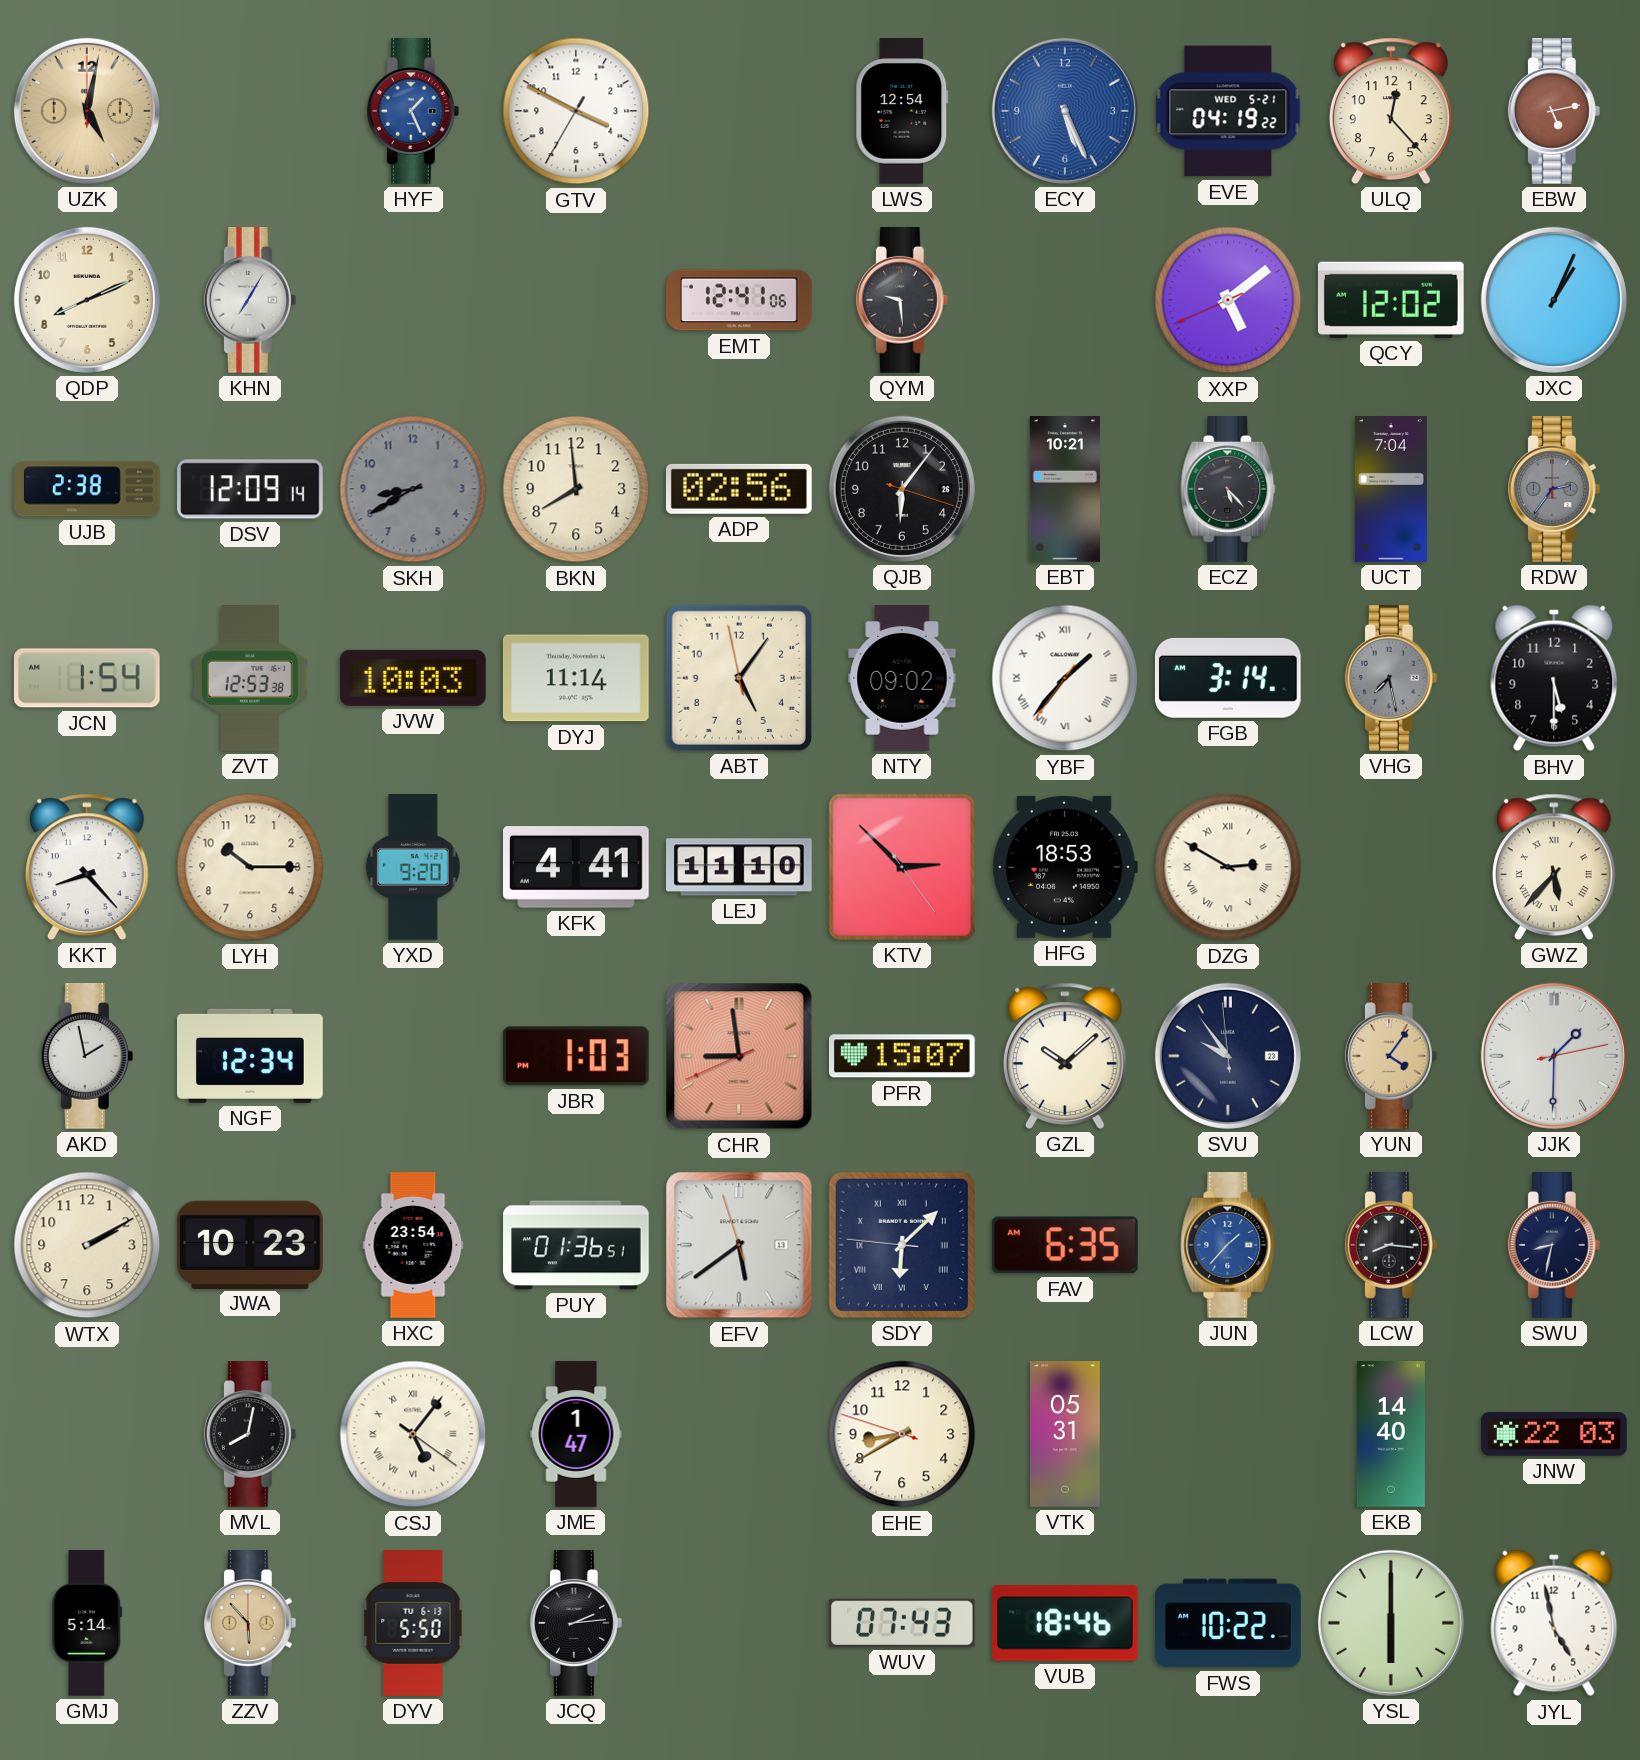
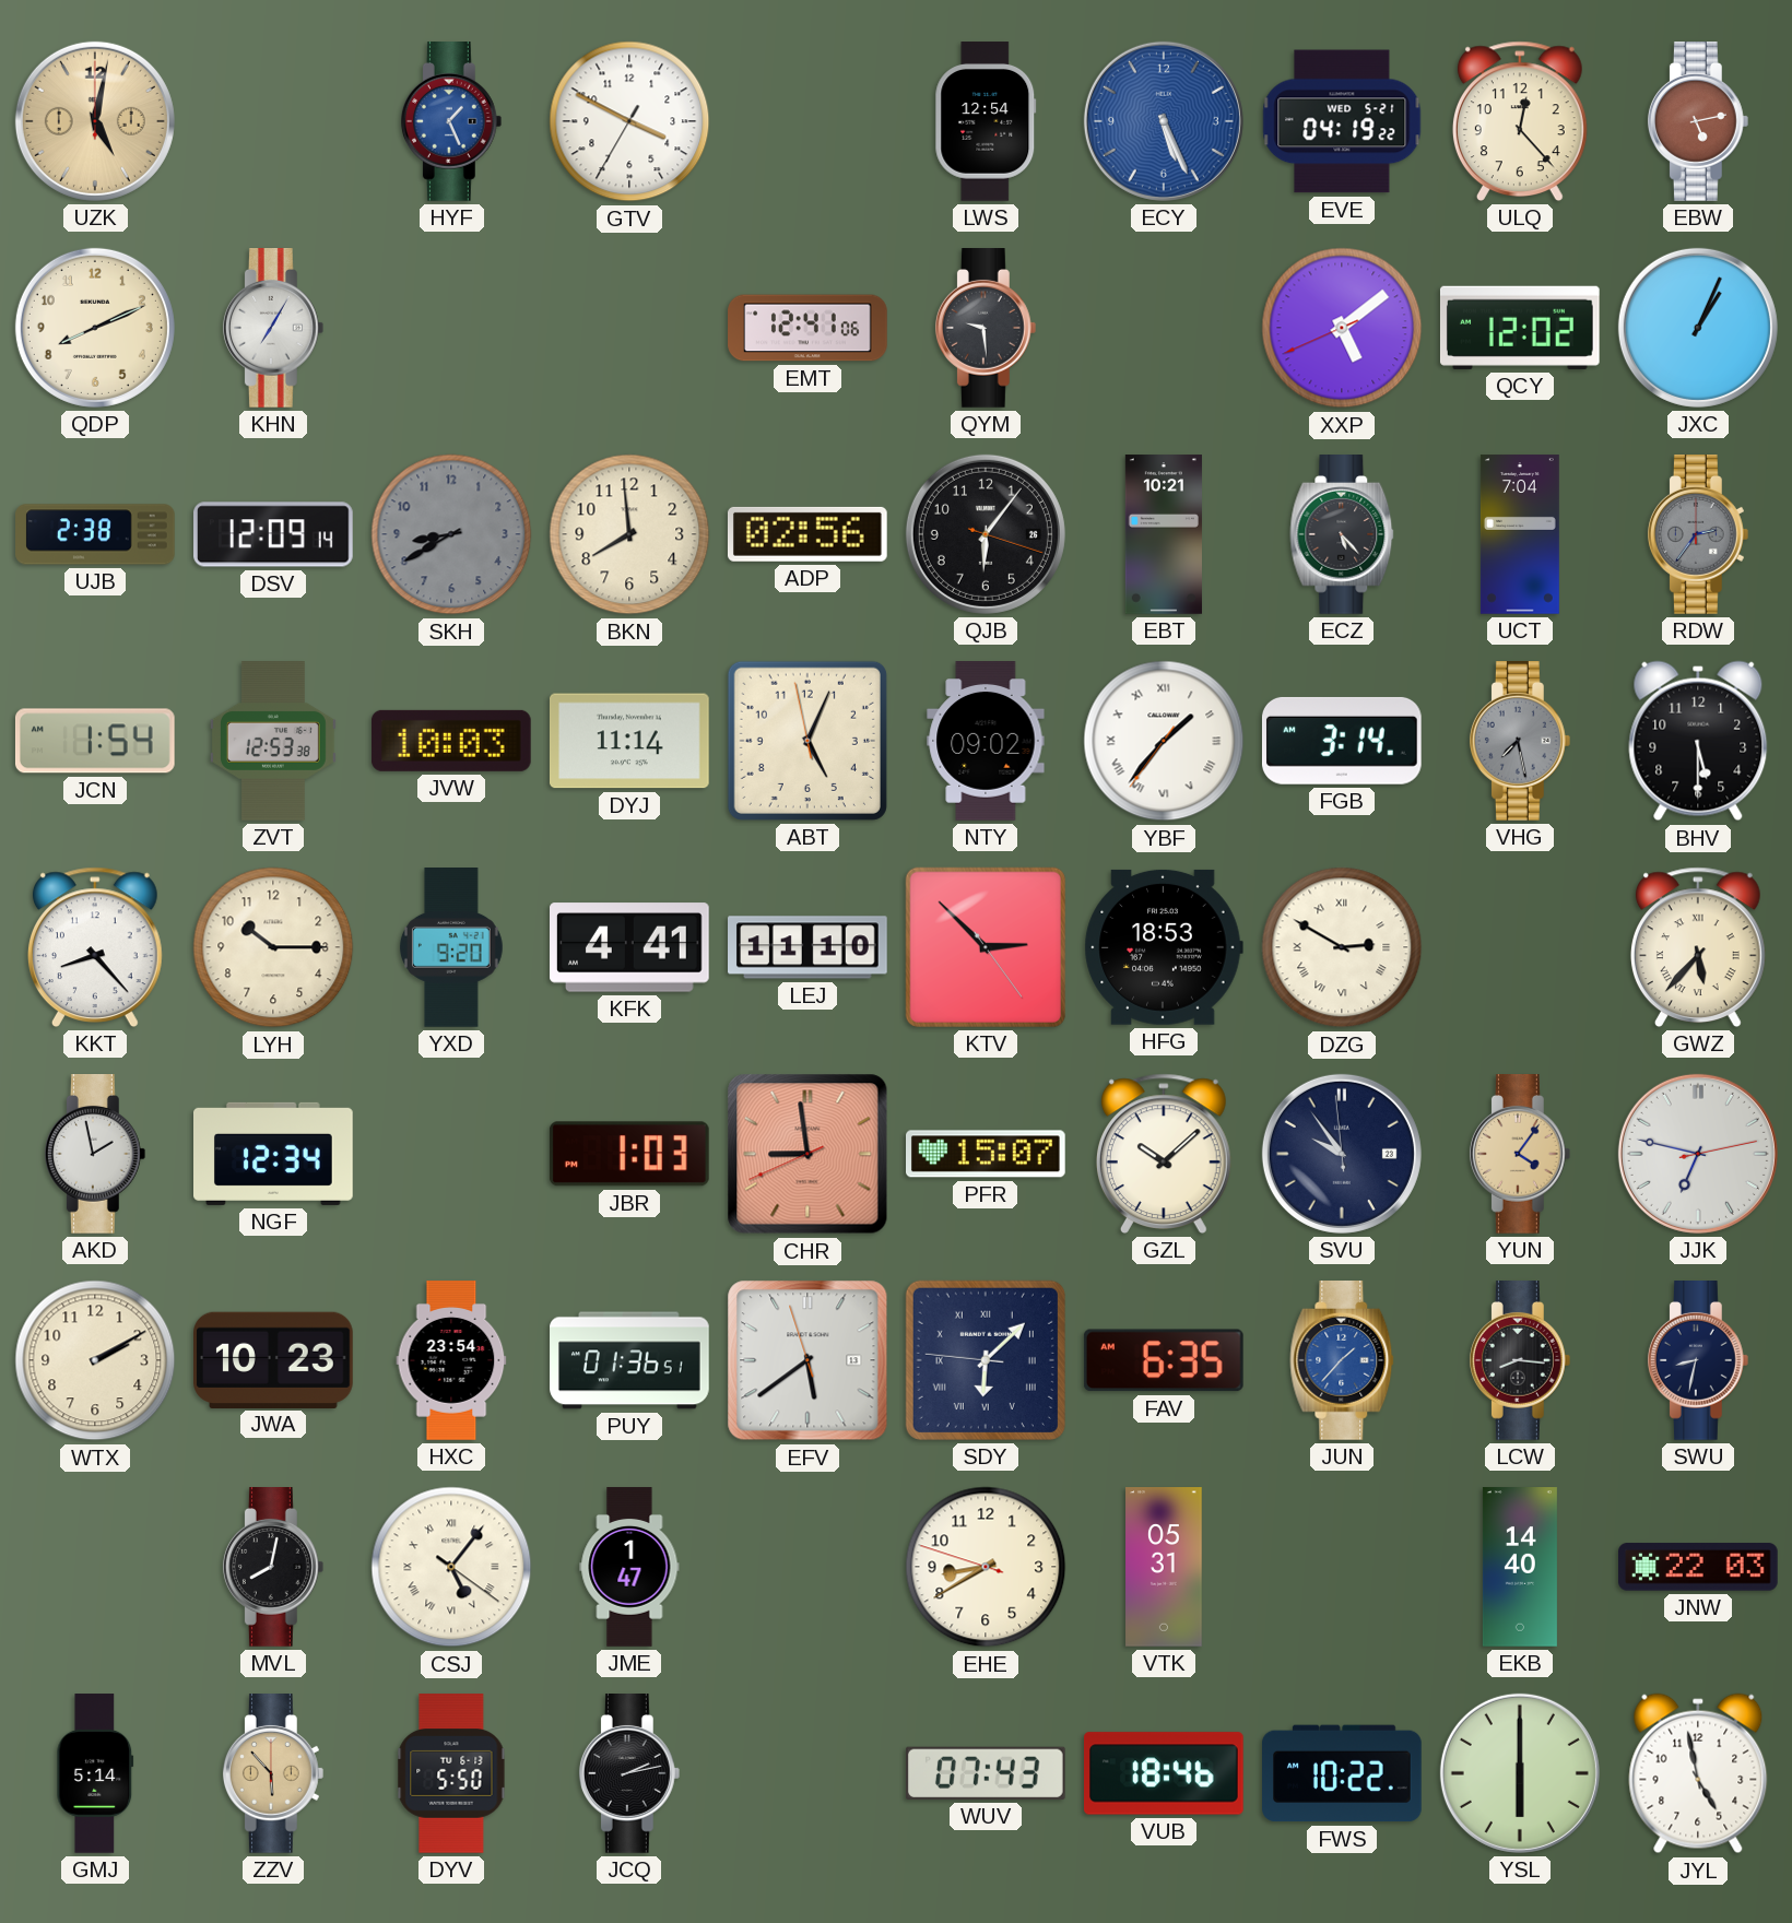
ABT: 5:05 -> 5:03
JJK: 1:30 -> 6:47
JCQ: 2:14 -> 2:13
